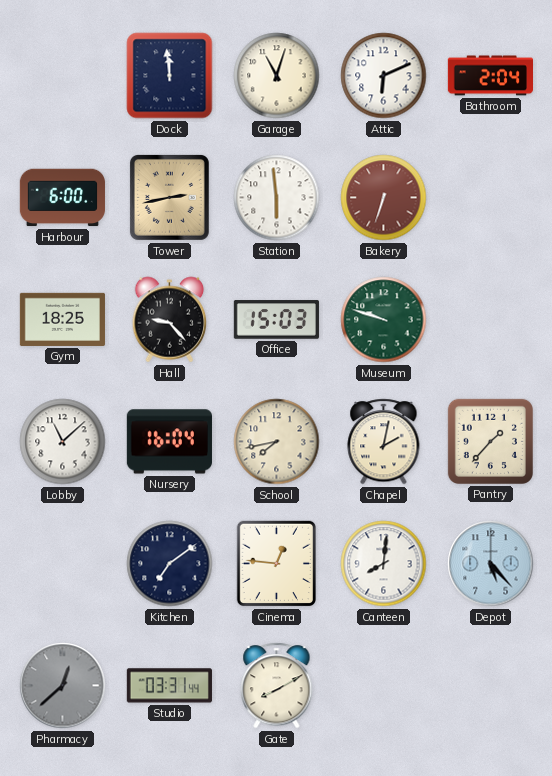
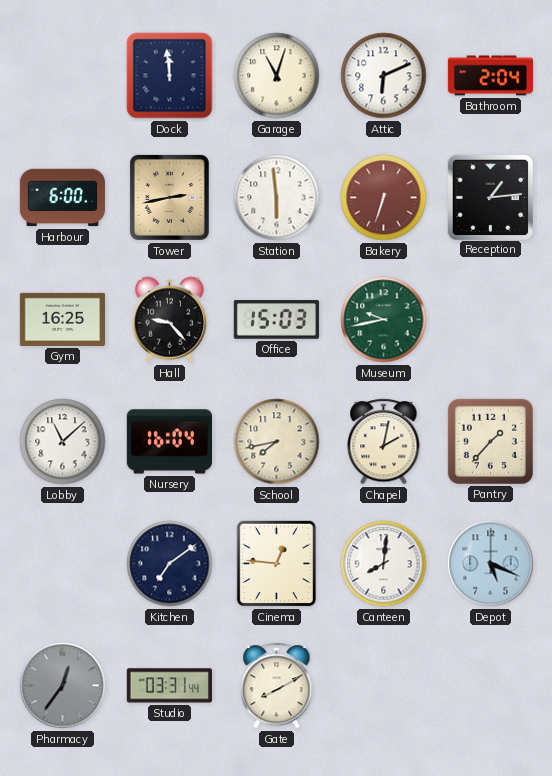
Reception: none -> 1:14
Gym: 18:25 -> 16:25
Museum: 9:48 -> 9:43
Depot: 5:23 -> 5:19
Pharmacy: 12:38 -> 12:36
